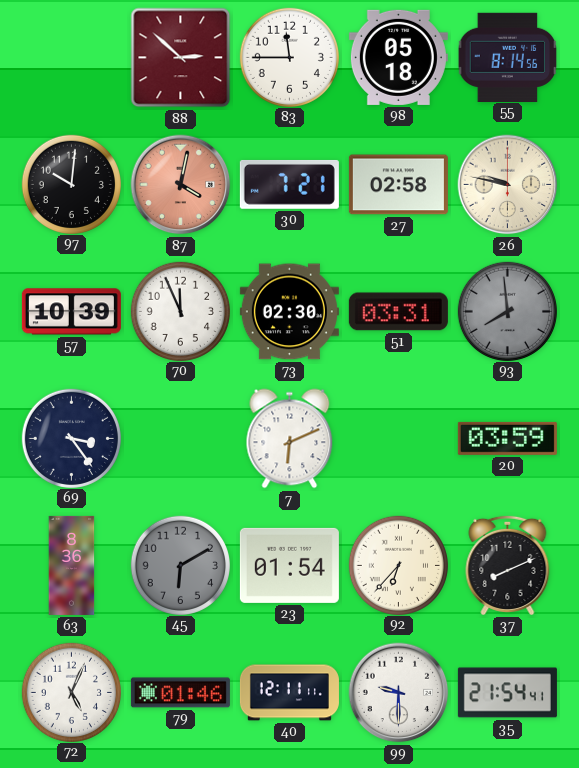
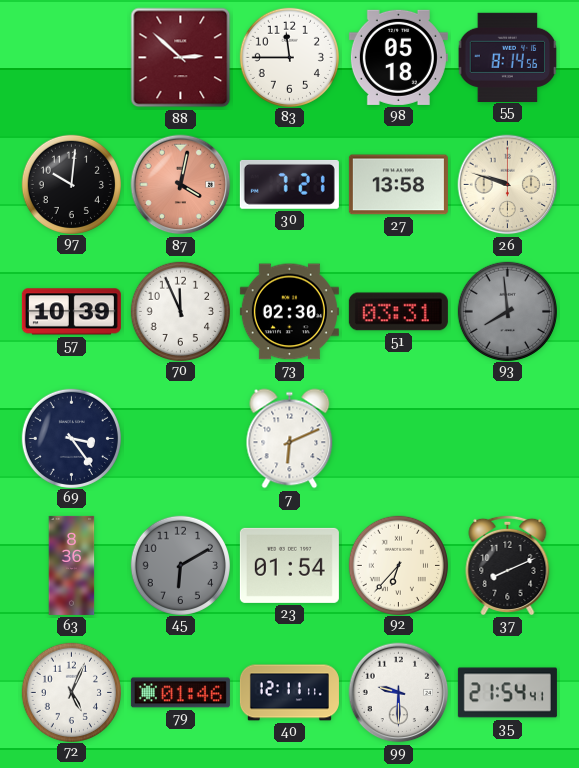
27: 02:58 -> 13:58
26: 9:47 -> 9:48
20: 03:59 -> none
